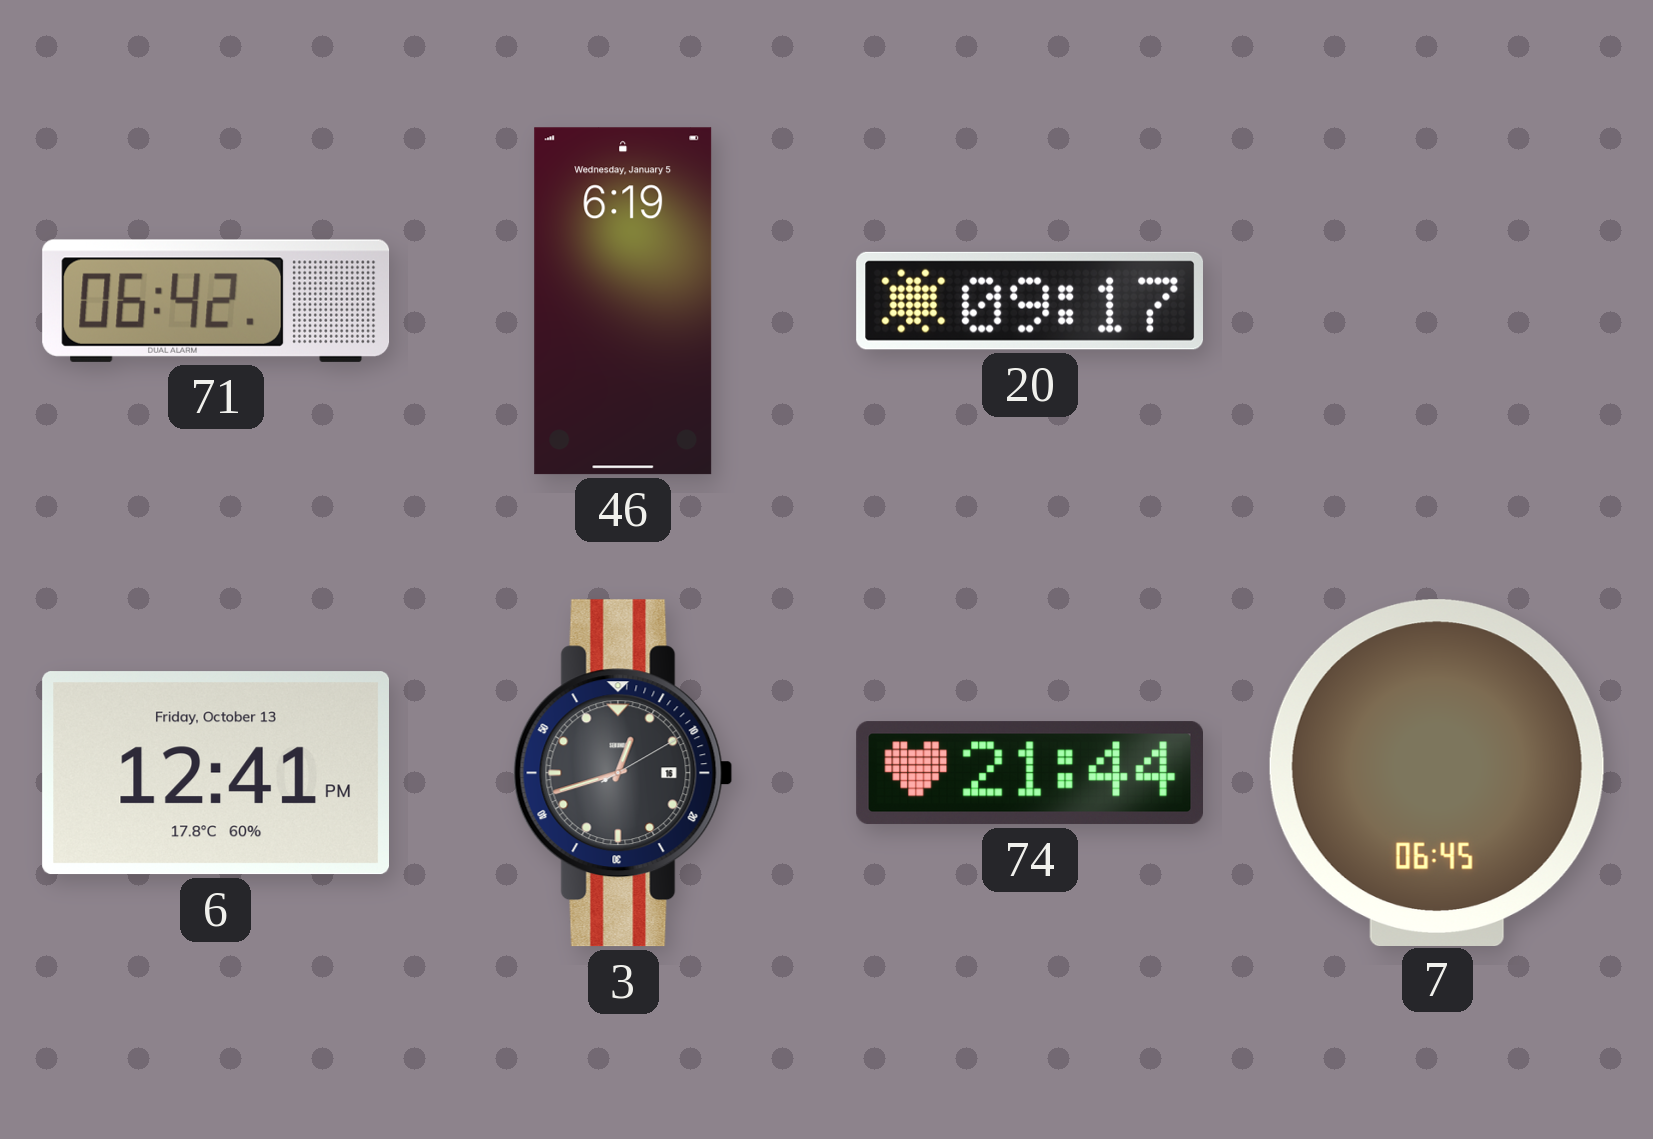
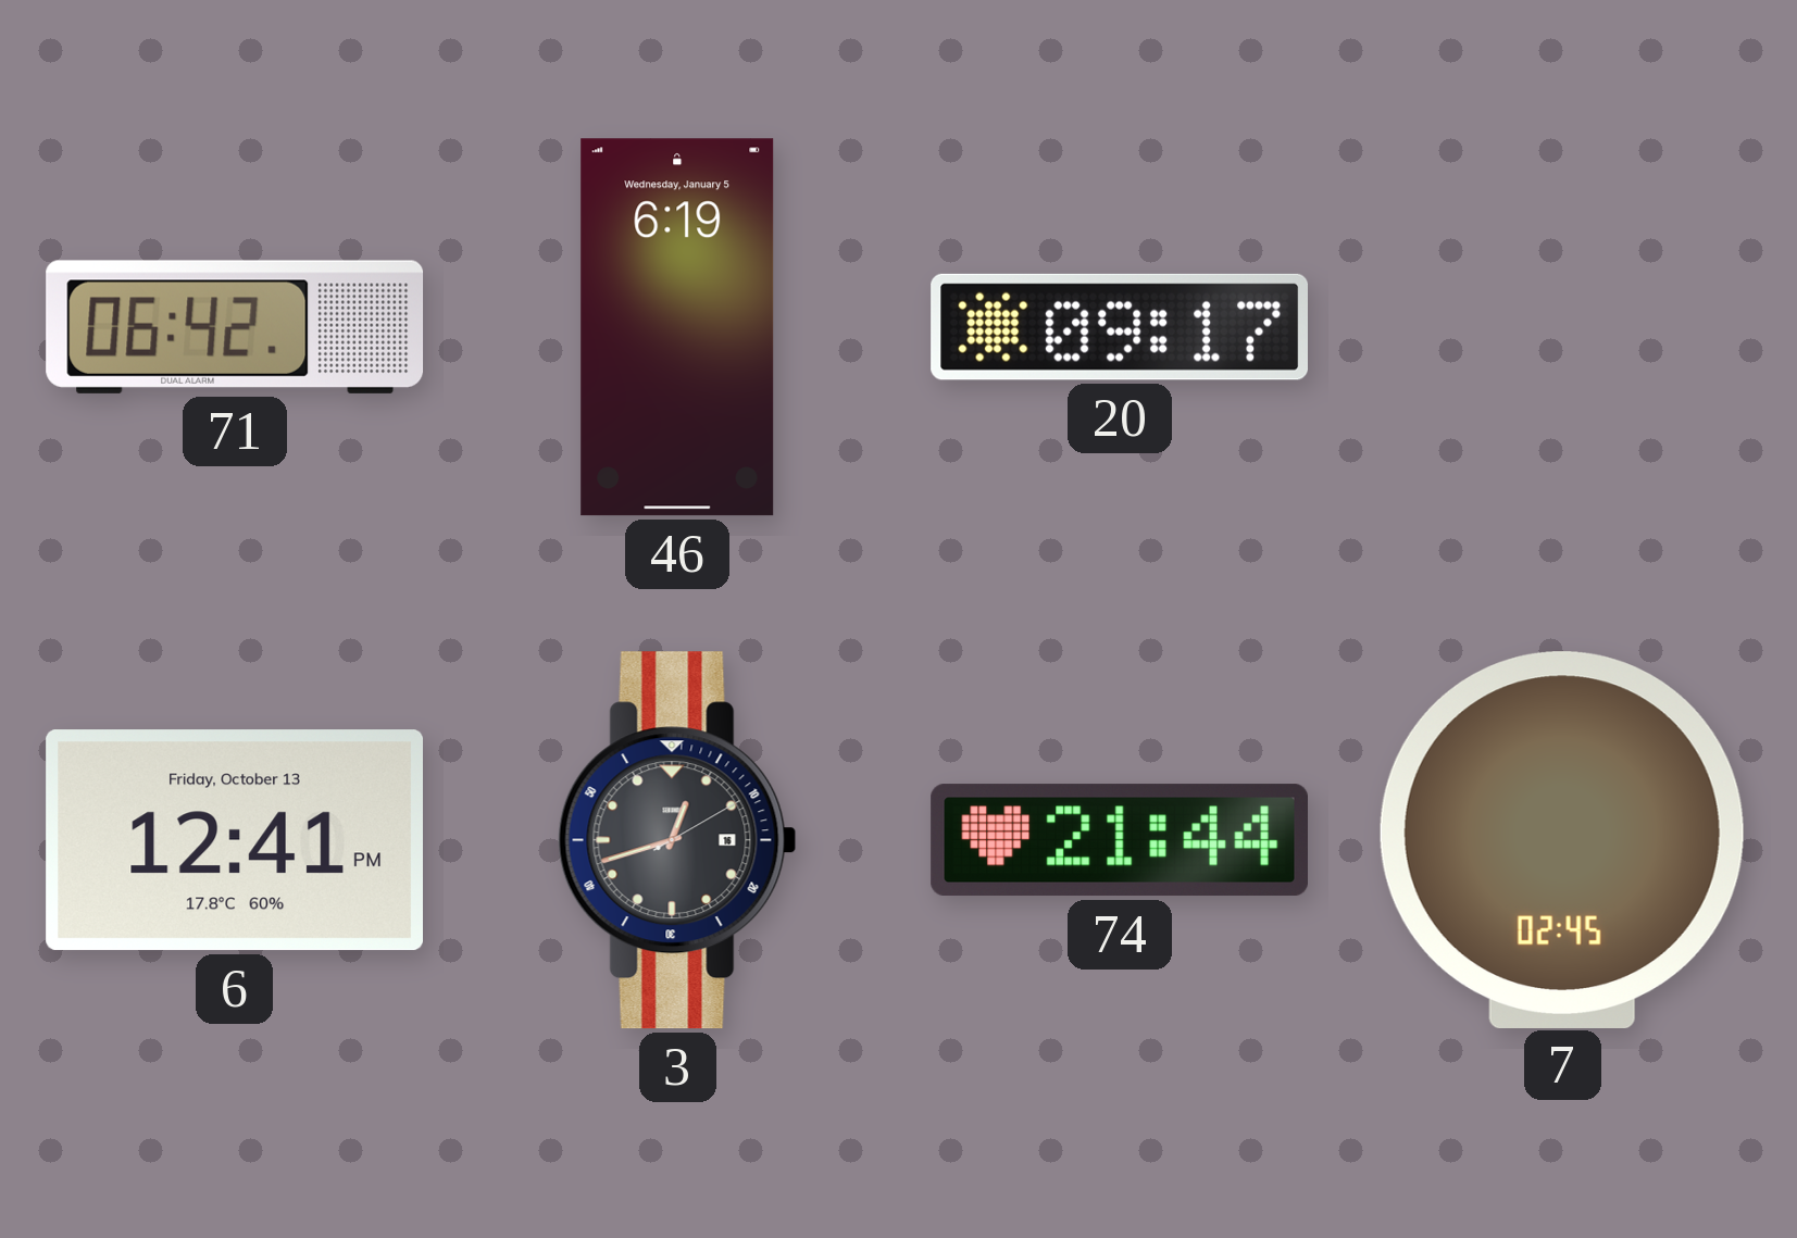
7: 06:45 -> 02:45
